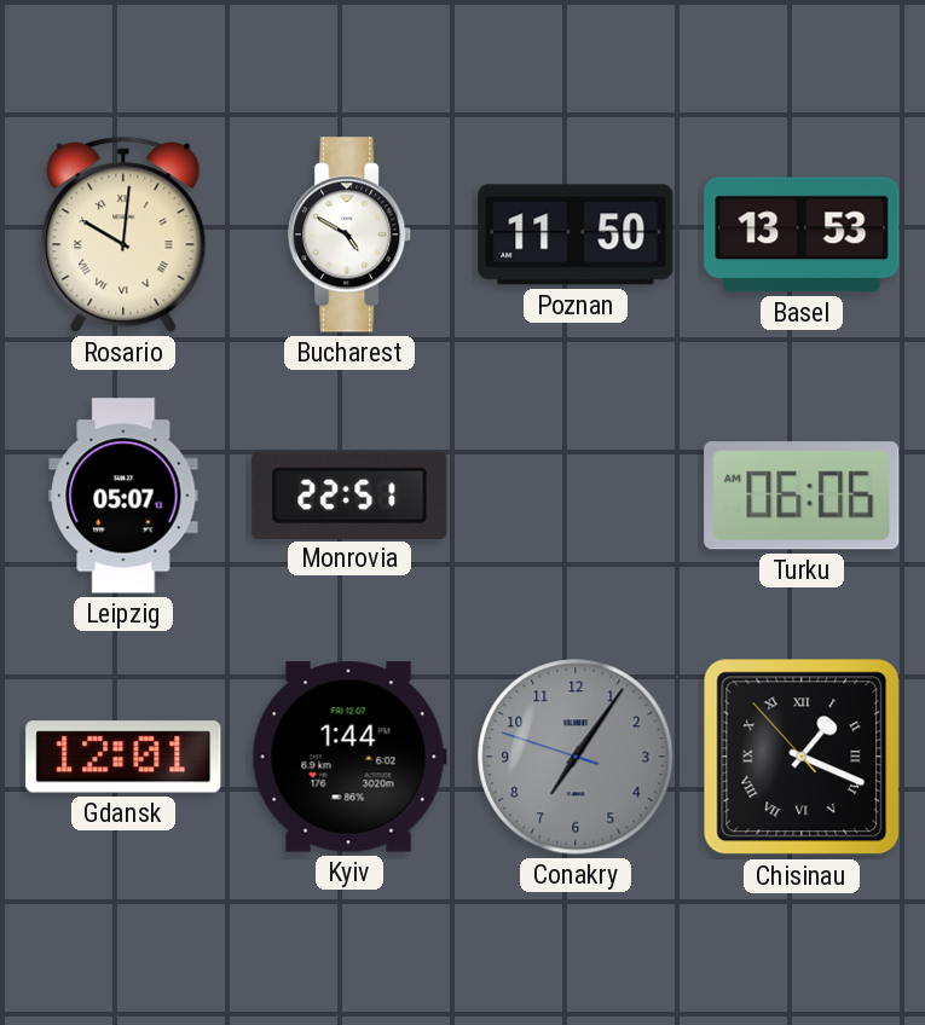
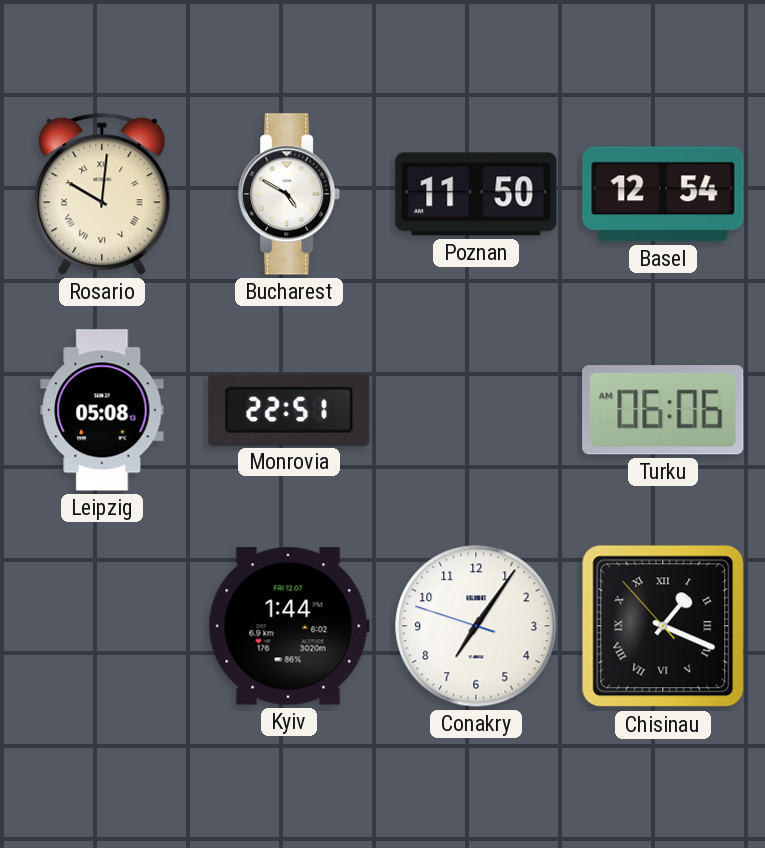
Basel: 13:53 -> 12:54
Leipzig: 05:07 -> 05:08
Gdansk: 12:01 -> none
Conakry dial: grey -> white
